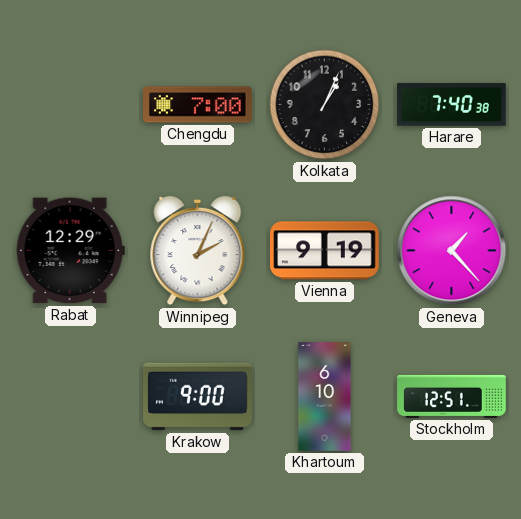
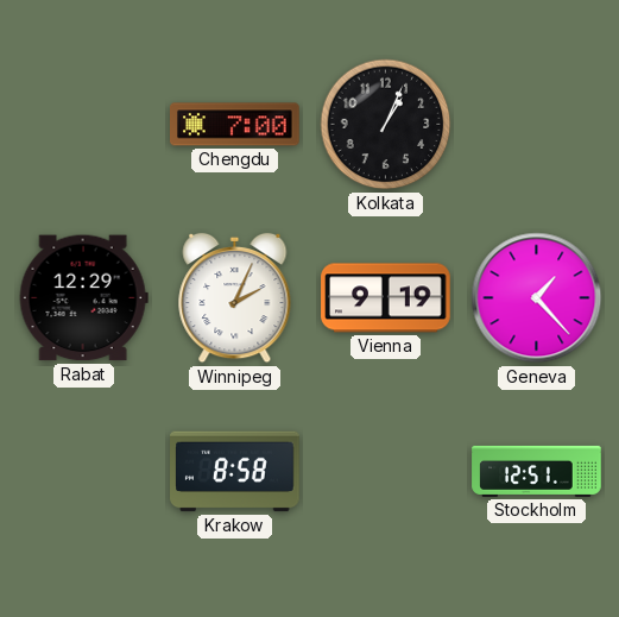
Harare: 7:40 -> none
Krakow: 9:00 -> 8:58
Khartoum: 6:10 -> none
